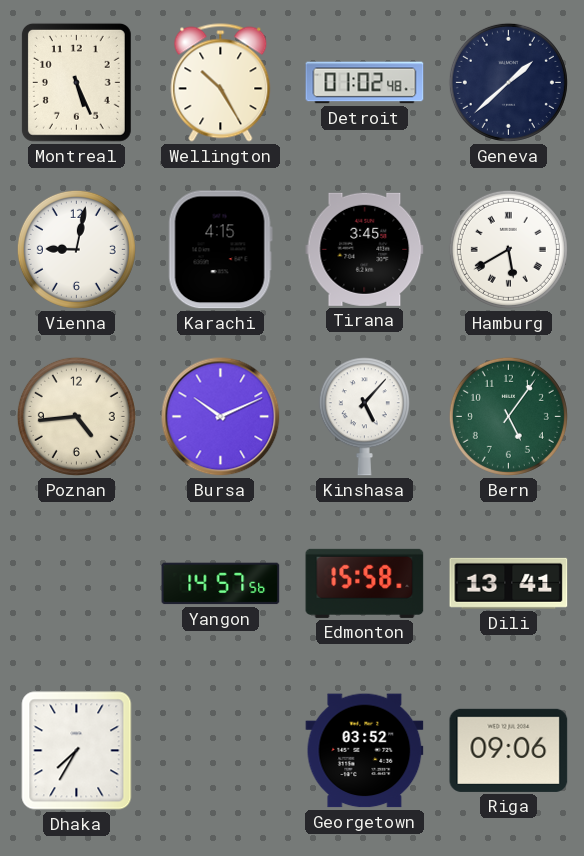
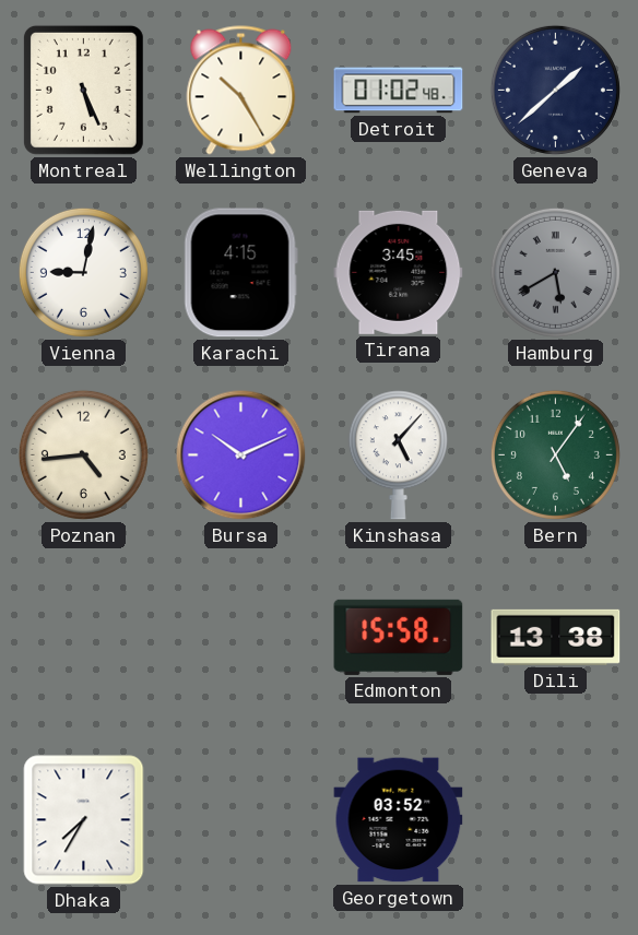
Hamburg dial: white -> grey
Yangon: 14:57 -> none
Dili: 13:41 -> 13:38
Riga: 09:06 -> none
